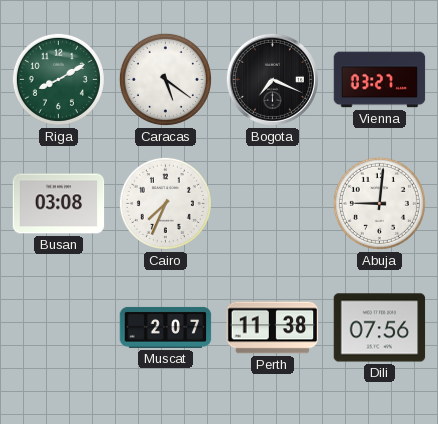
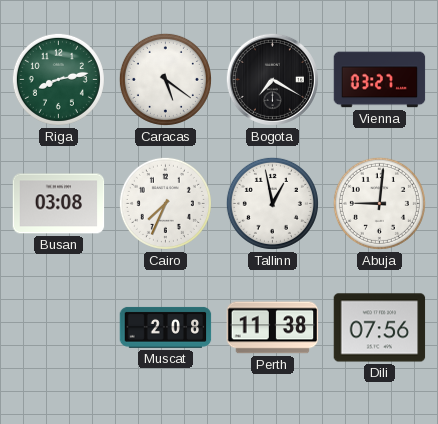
Riga: 8:10 -> 8:13
Bogota: 7:19 -> 7:20
Tallinn: none -> 12:58
Muscat: 2:07 -> 2:08
